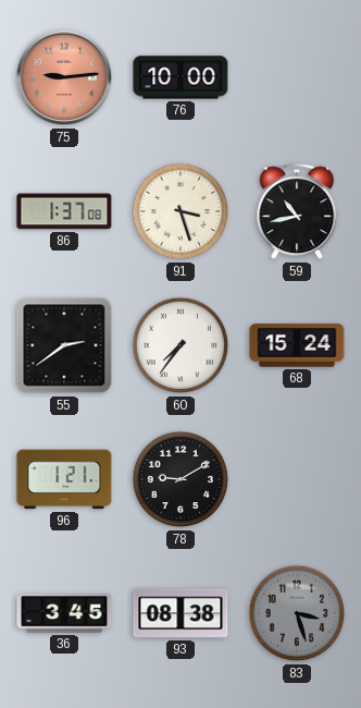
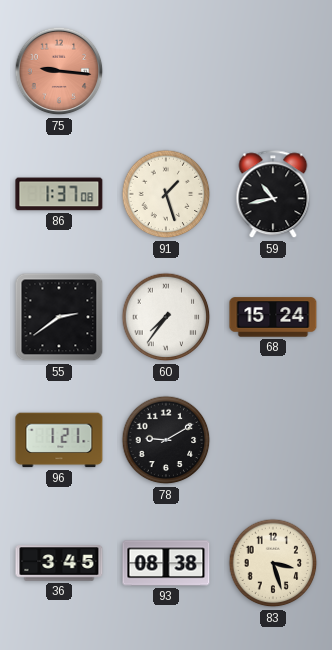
75: 9:14 -> 9:16
76: 10:00 -> none
91: 3:27 -> 1:27
83 dial: grey -> cream
